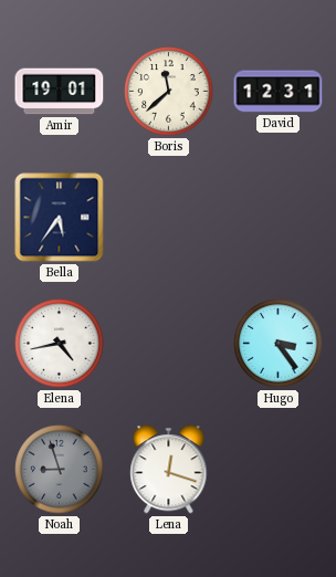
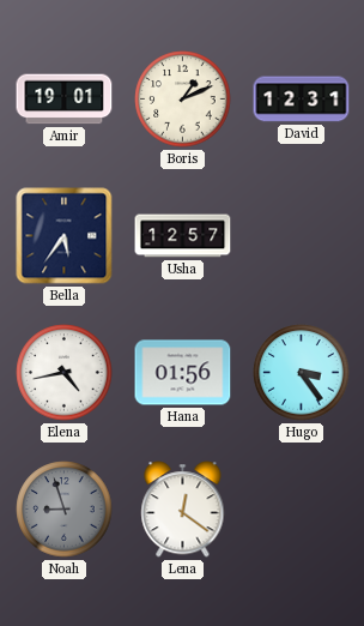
Boris: 11:38 -> 1:11
Usha: none -> 12:57
Hana: none -> 01:56
Lena: 12:18 -> 12:21
